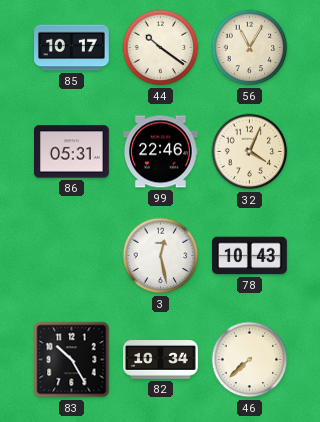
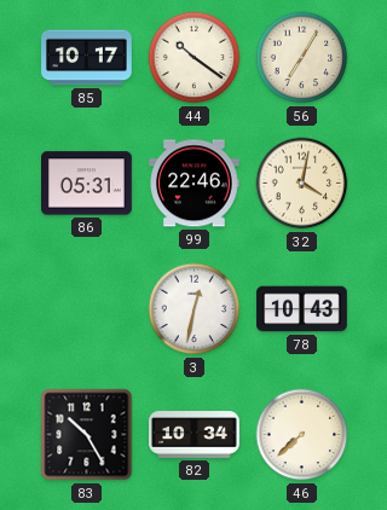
56: 11:05 -> 7:05
32: 4:04 -> 4:02
3: 12:28 -> 12:32
